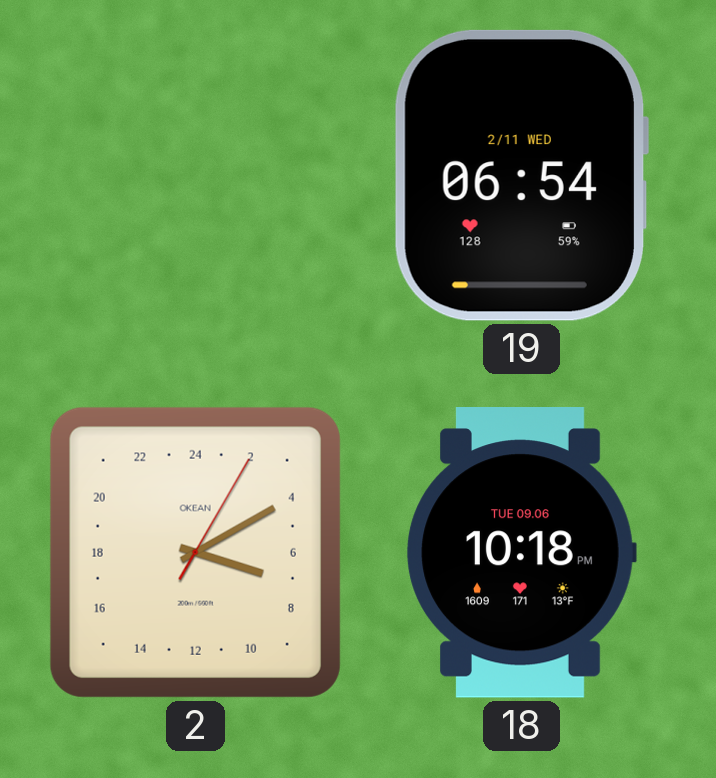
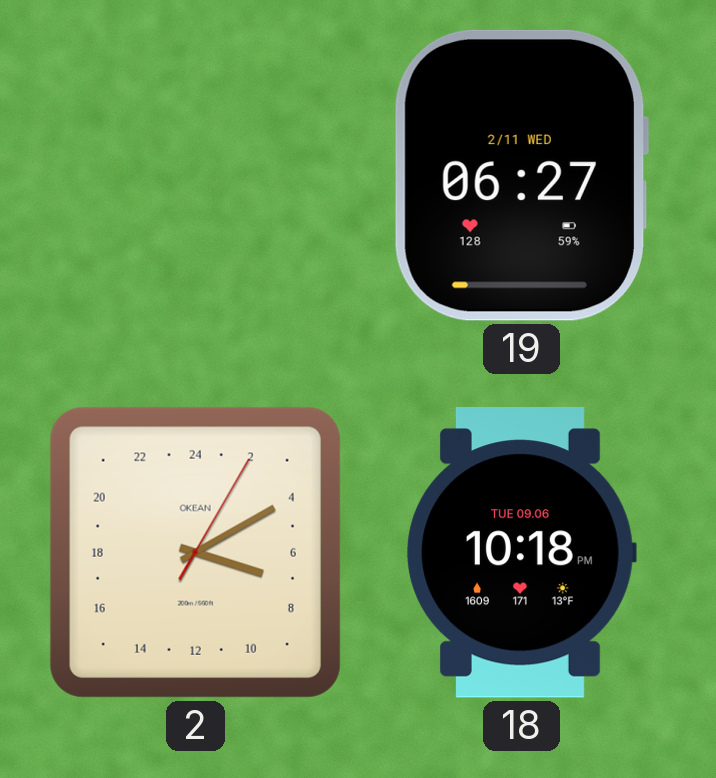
19: 06:54 -> 06:27
